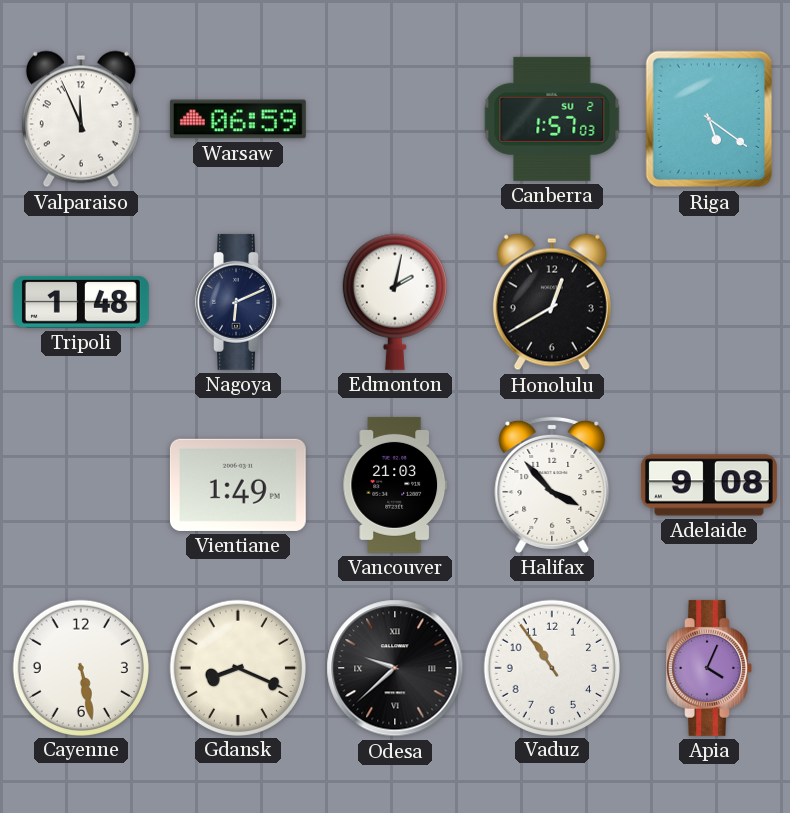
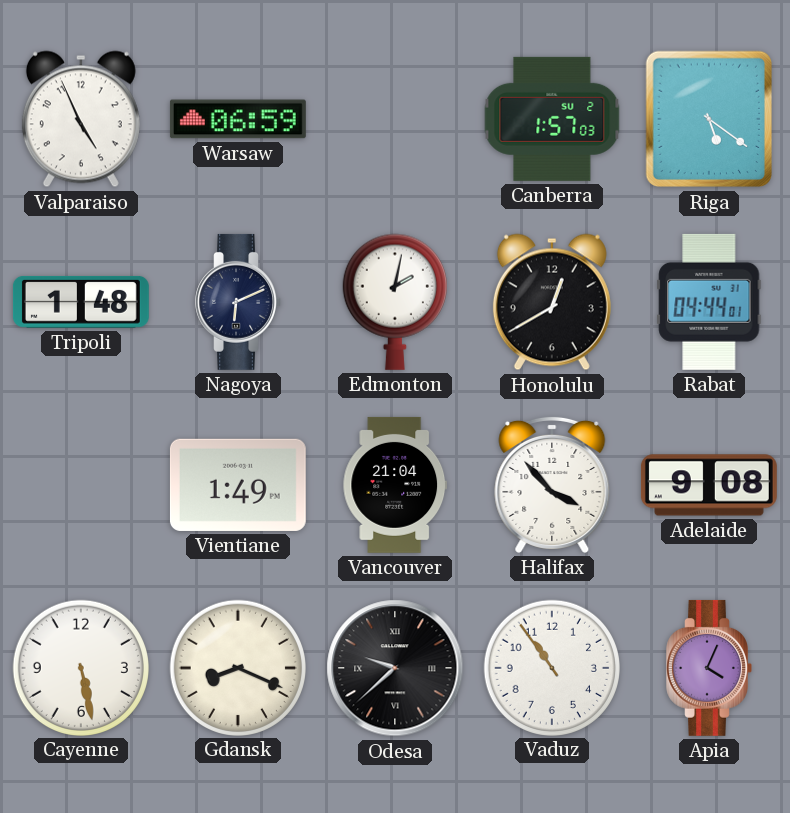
Valparaiso: 11:56 -> 4:56
Rabat: none -> 04:44
Vancouver: 21:03 -> 21:04
